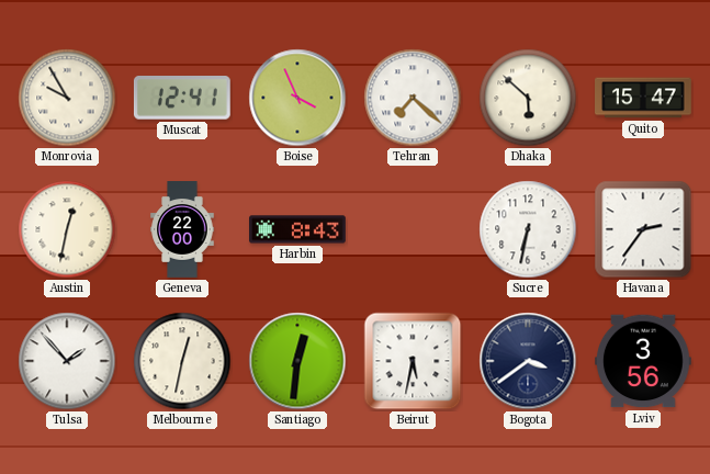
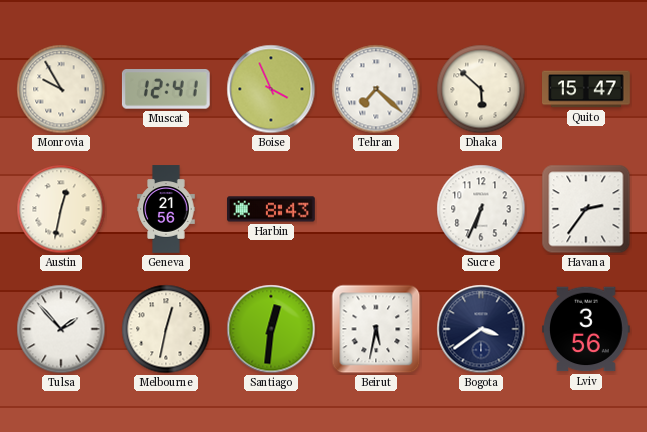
Geneva: 22:00 -> 21:56
Sucre: 6:32 -> 6:34
